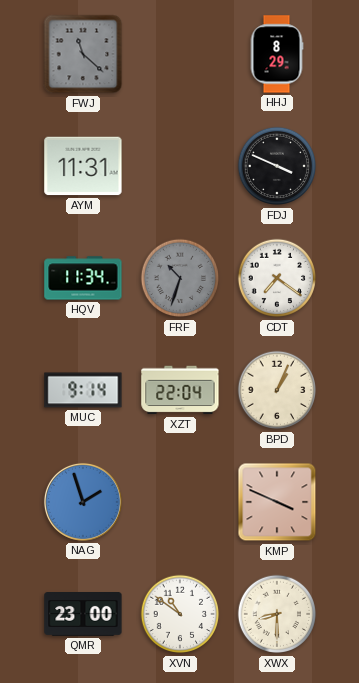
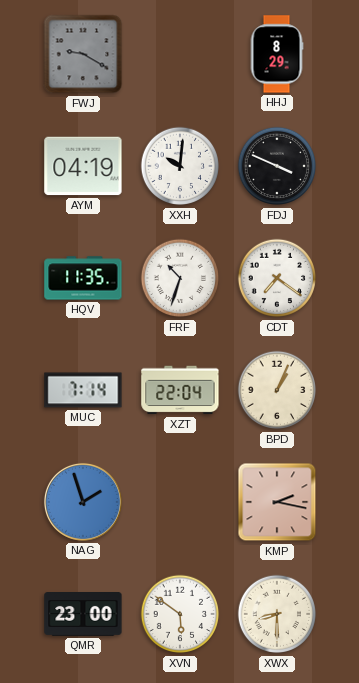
FWJ: 11:22 -> 9:20
AYM: 11:31 -> 04:19
XXH: none -> 10:01
HQV: 11:34 -> 11:35
FRF dial: grey -> white
MUC: 9:14 -> 7:14
KMP: 3:49 -> 2:17
XVN: 10:51 -> 5:51
